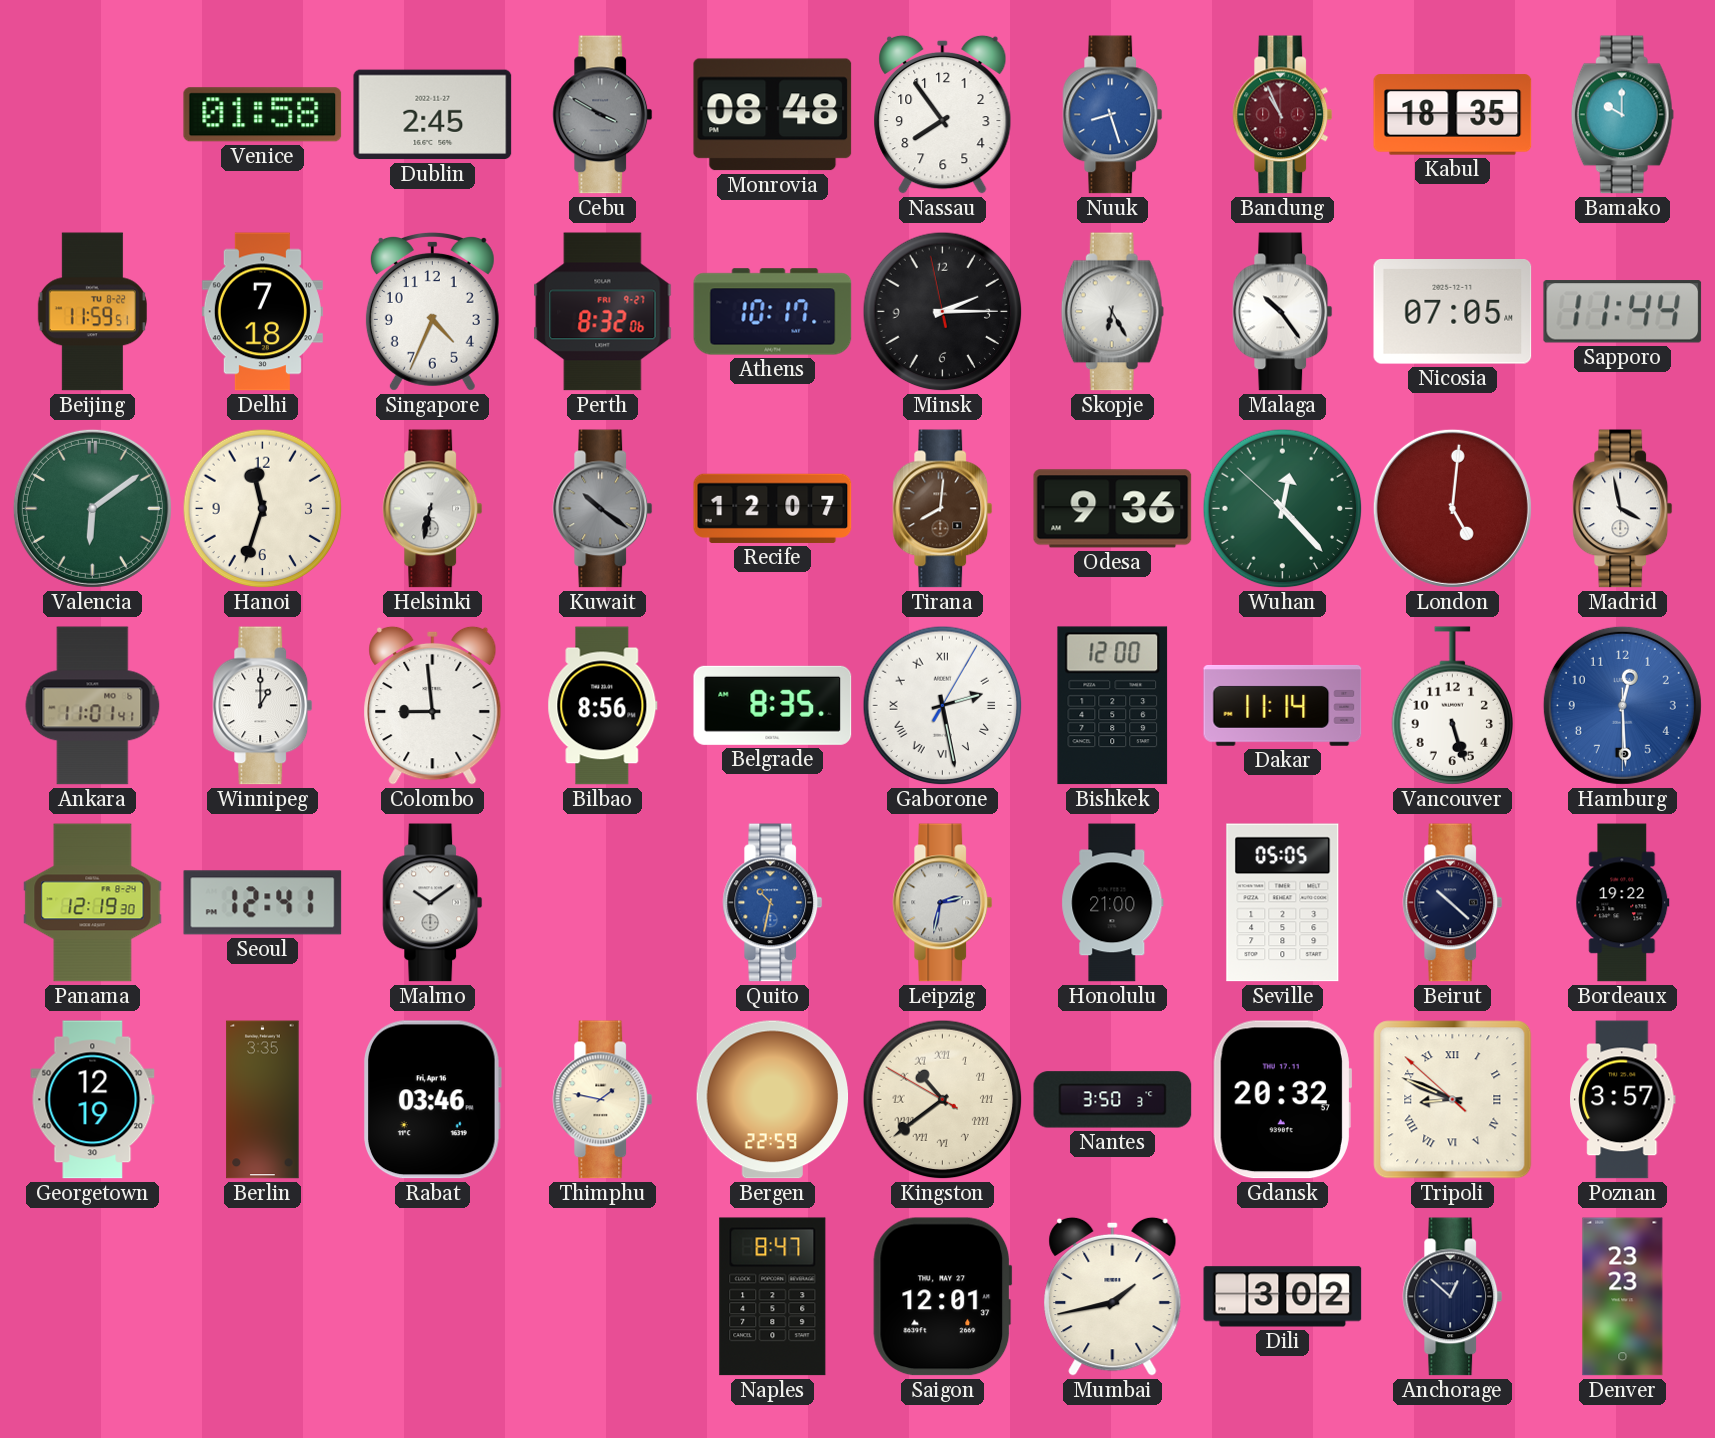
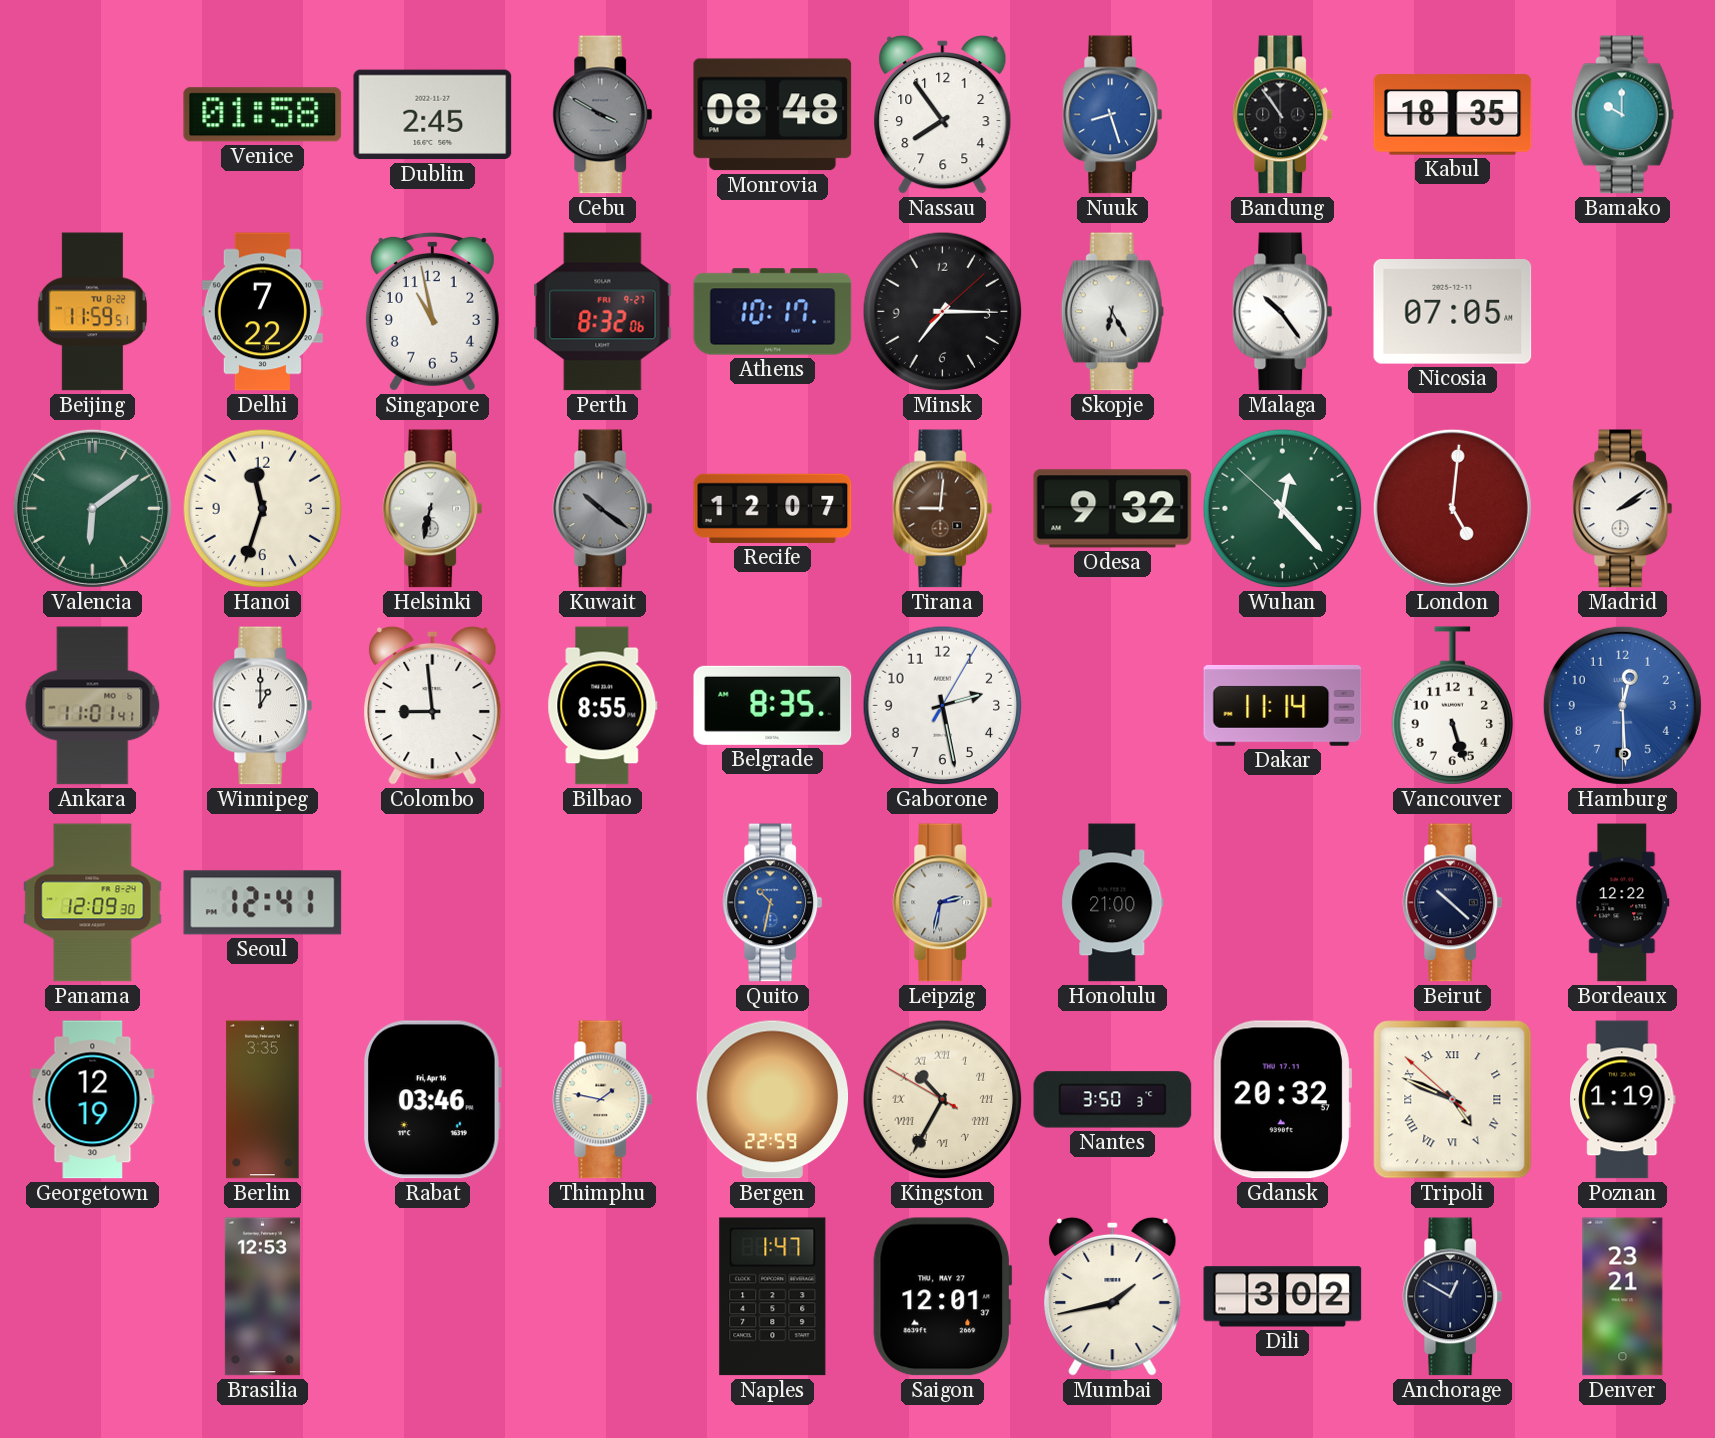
Bandung: 10:56 -> 10:54
Bandung dial: burgundy -> black
Delhi: 7:18 -> 7:22
Singapore: 4:34 -> 10:58
Minsk: 2:14 -> 7:15
Sapporo: 11:44 -> none
Tirana: 8:01 -> 9:01
Odesa: 9:36 -> 9:32
Madrid: 3:58 -> 2:09
Bilbao: 8:56 -> 8:55
Gaborone numerals: Roman -> Arabic
Bishkek: 12:00 -> none
Panama: 12:19 -> 12:09
Malmo: 10:09 -> none
Seville: 05:05 -> none
Bordeaux: 19:22 -> 12:22
Kingston: 10:38 -> 10:34
Tripoli: 8:48 -> 4:48
Poznan: 3:57 -> 1:19
Brasilia: none -> 12:53
Naples: 8:47 -> 1:47
Anchorage: 12:52 -> 12:50
Denver: 23:23 -> 23:21
